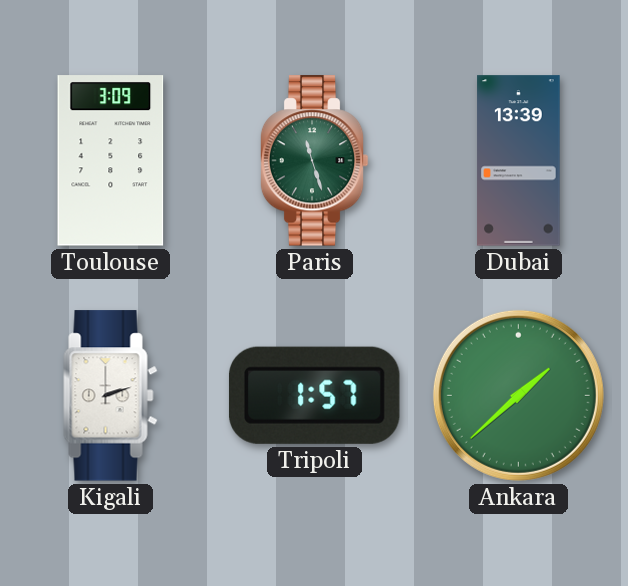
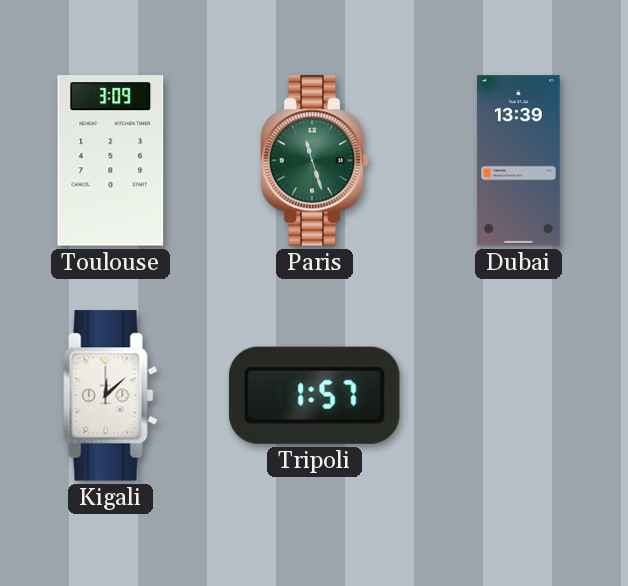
Kigali: 2:12 -> 12:08
Ankara: 1:38 -> none
